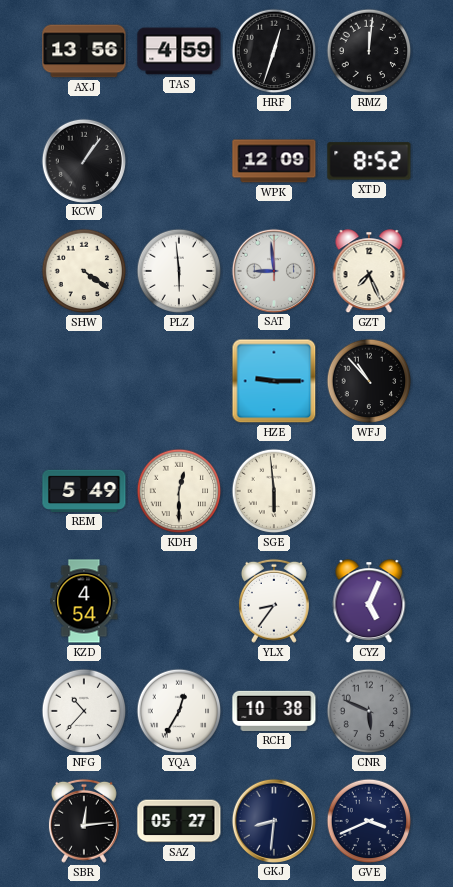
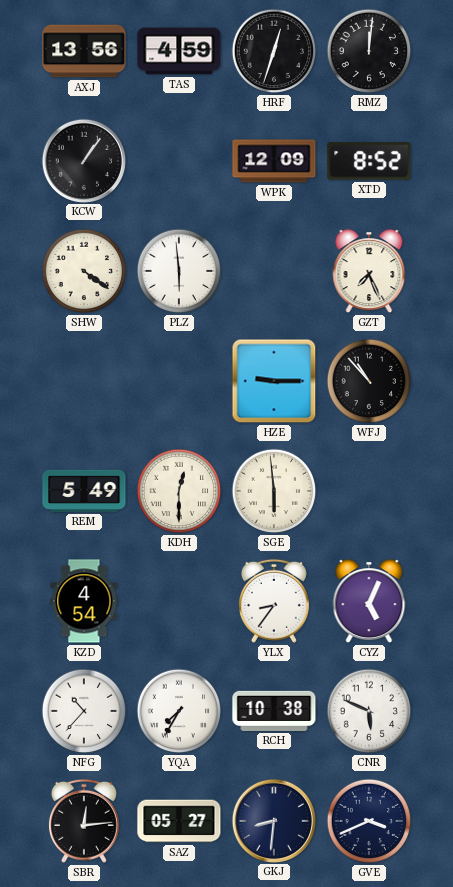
SAT: 8:59 -> none
YQA: 12:35 -> 7:35
CNR dial: grey -> white
